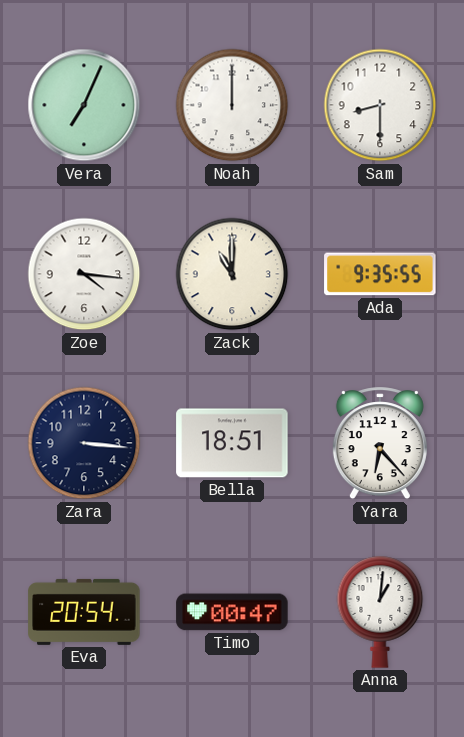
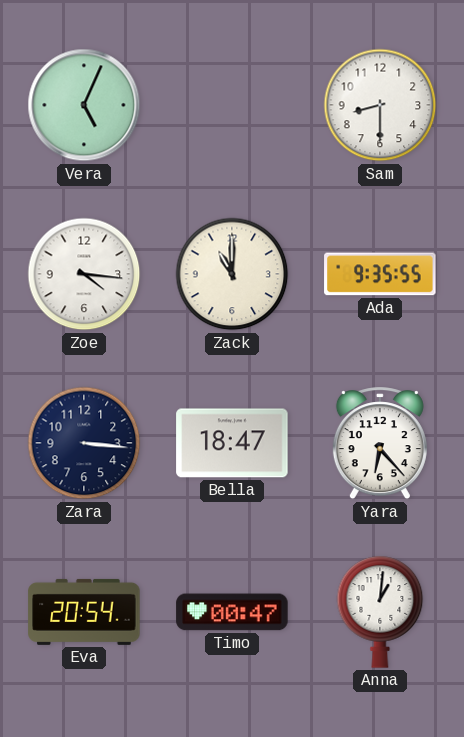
Vera: 7:04 -> 5:04
Noah: 12:00 -> none
Bella: 18:51 -> 18:47
